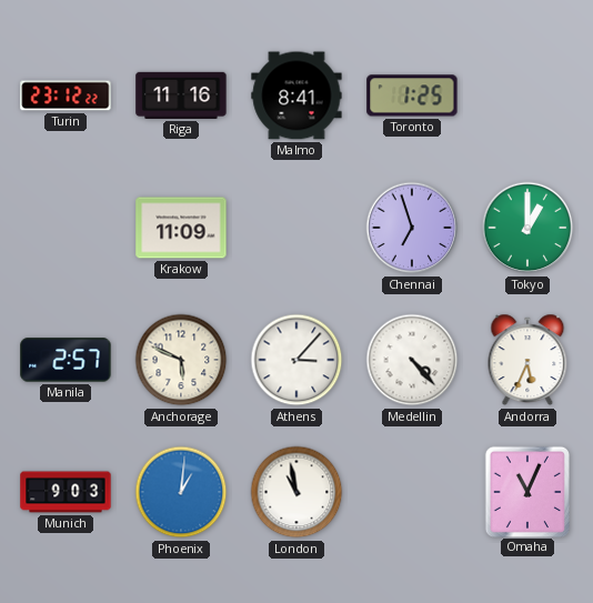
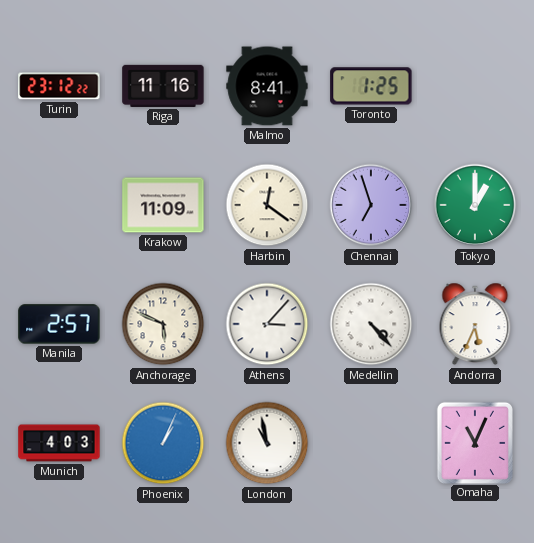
Harbin: none -> 12:21
Munich: 9:03 -> 4:03
Phoenix: 1:01 -> 1:04
